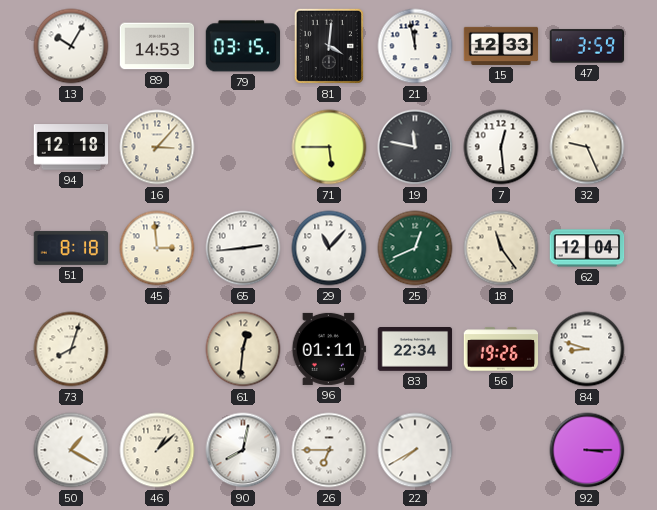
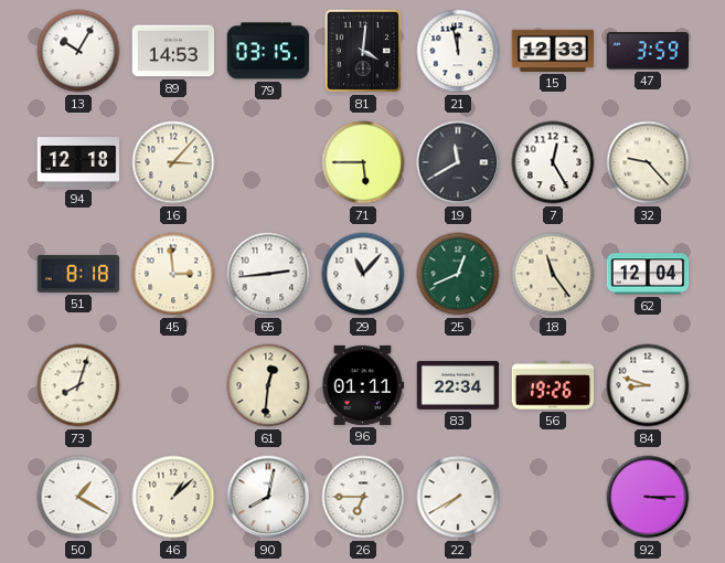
19: 11:47 -> 11:40
7: 12:29 -> 12:25
32: 9:26 -> 9:23
